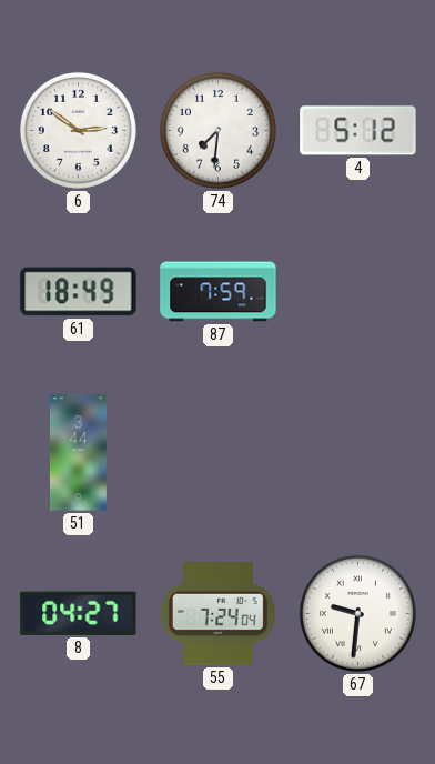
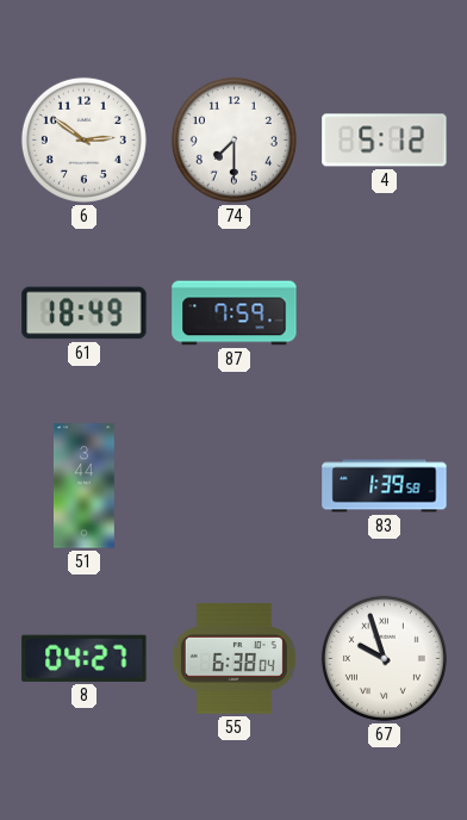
74: 7:31 -> 7:30
83: none -> 1:39
55: 7:24 -> 6:38
67: 9:31 -> 9:57
